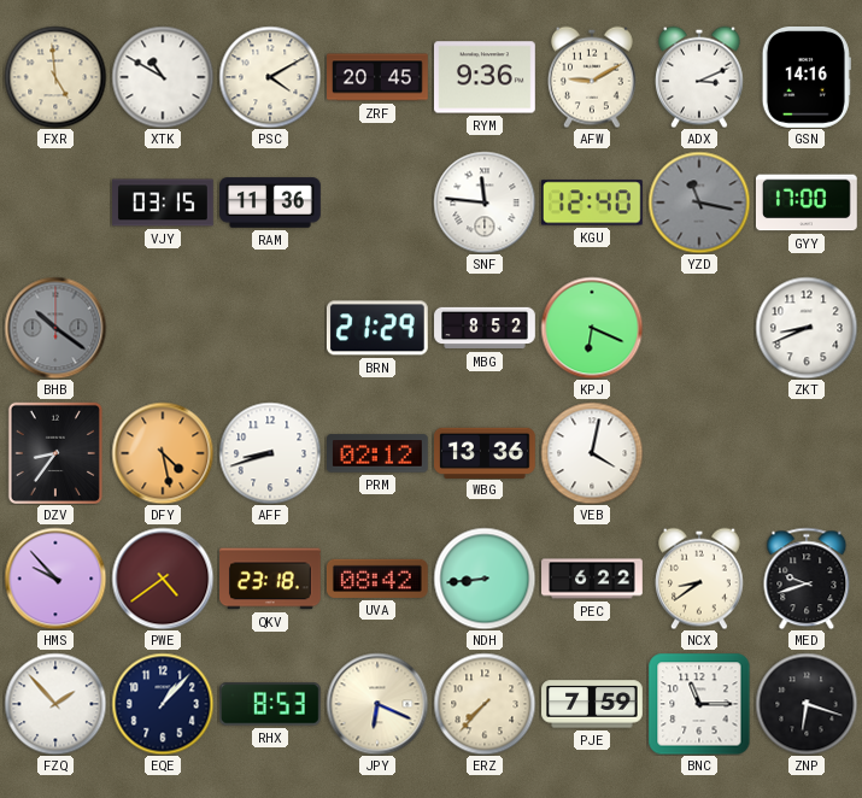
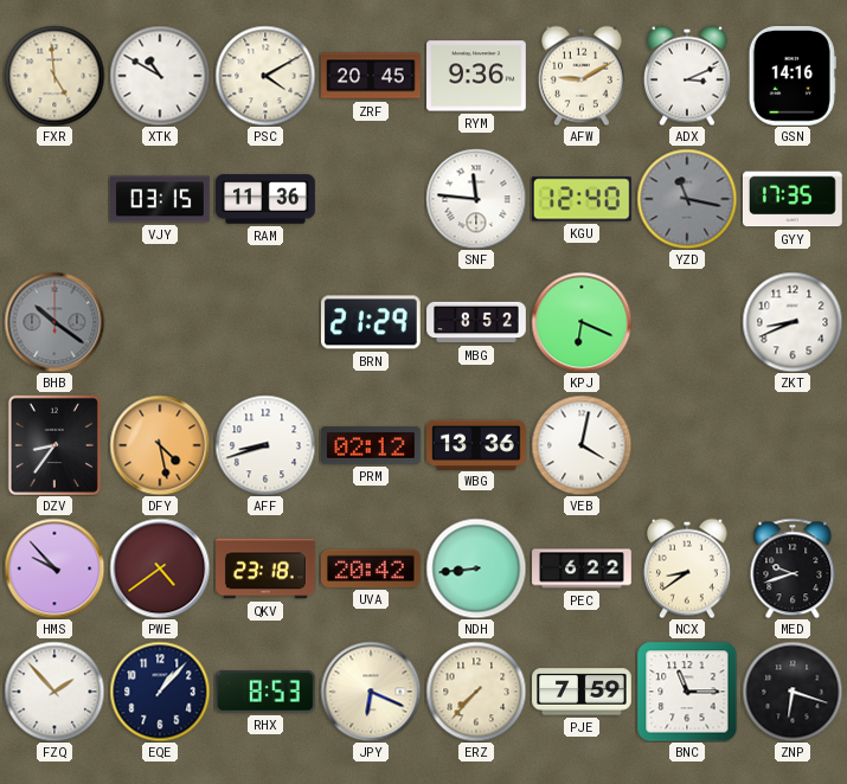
GYY: 17:00 -> 17:35
UVA: 08:42 -> 20:42
